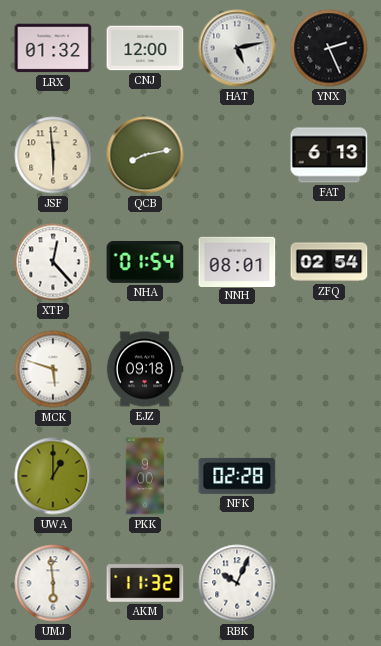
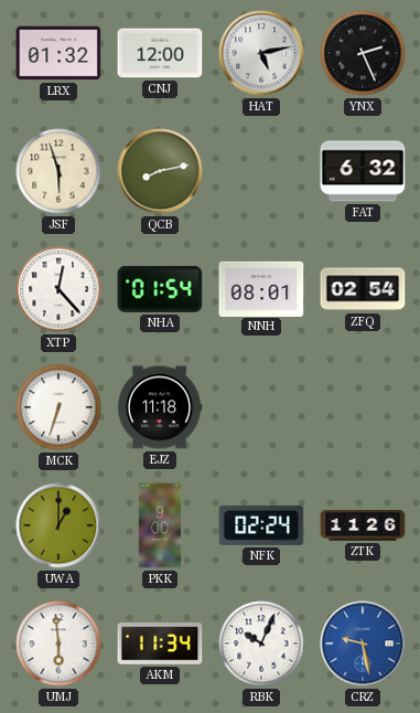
JSF: 5:59 -> 5:57
FAT: 6:13 -> 6:32
MCK: 5:48 -> 6:33
EJZ: 09:18 -> 11:18
NFK: 02:28 -> 02:24
ZTK: none -> 11:26
AKM: 11:32 -> 11:34
CRZ: none -> 9:28
